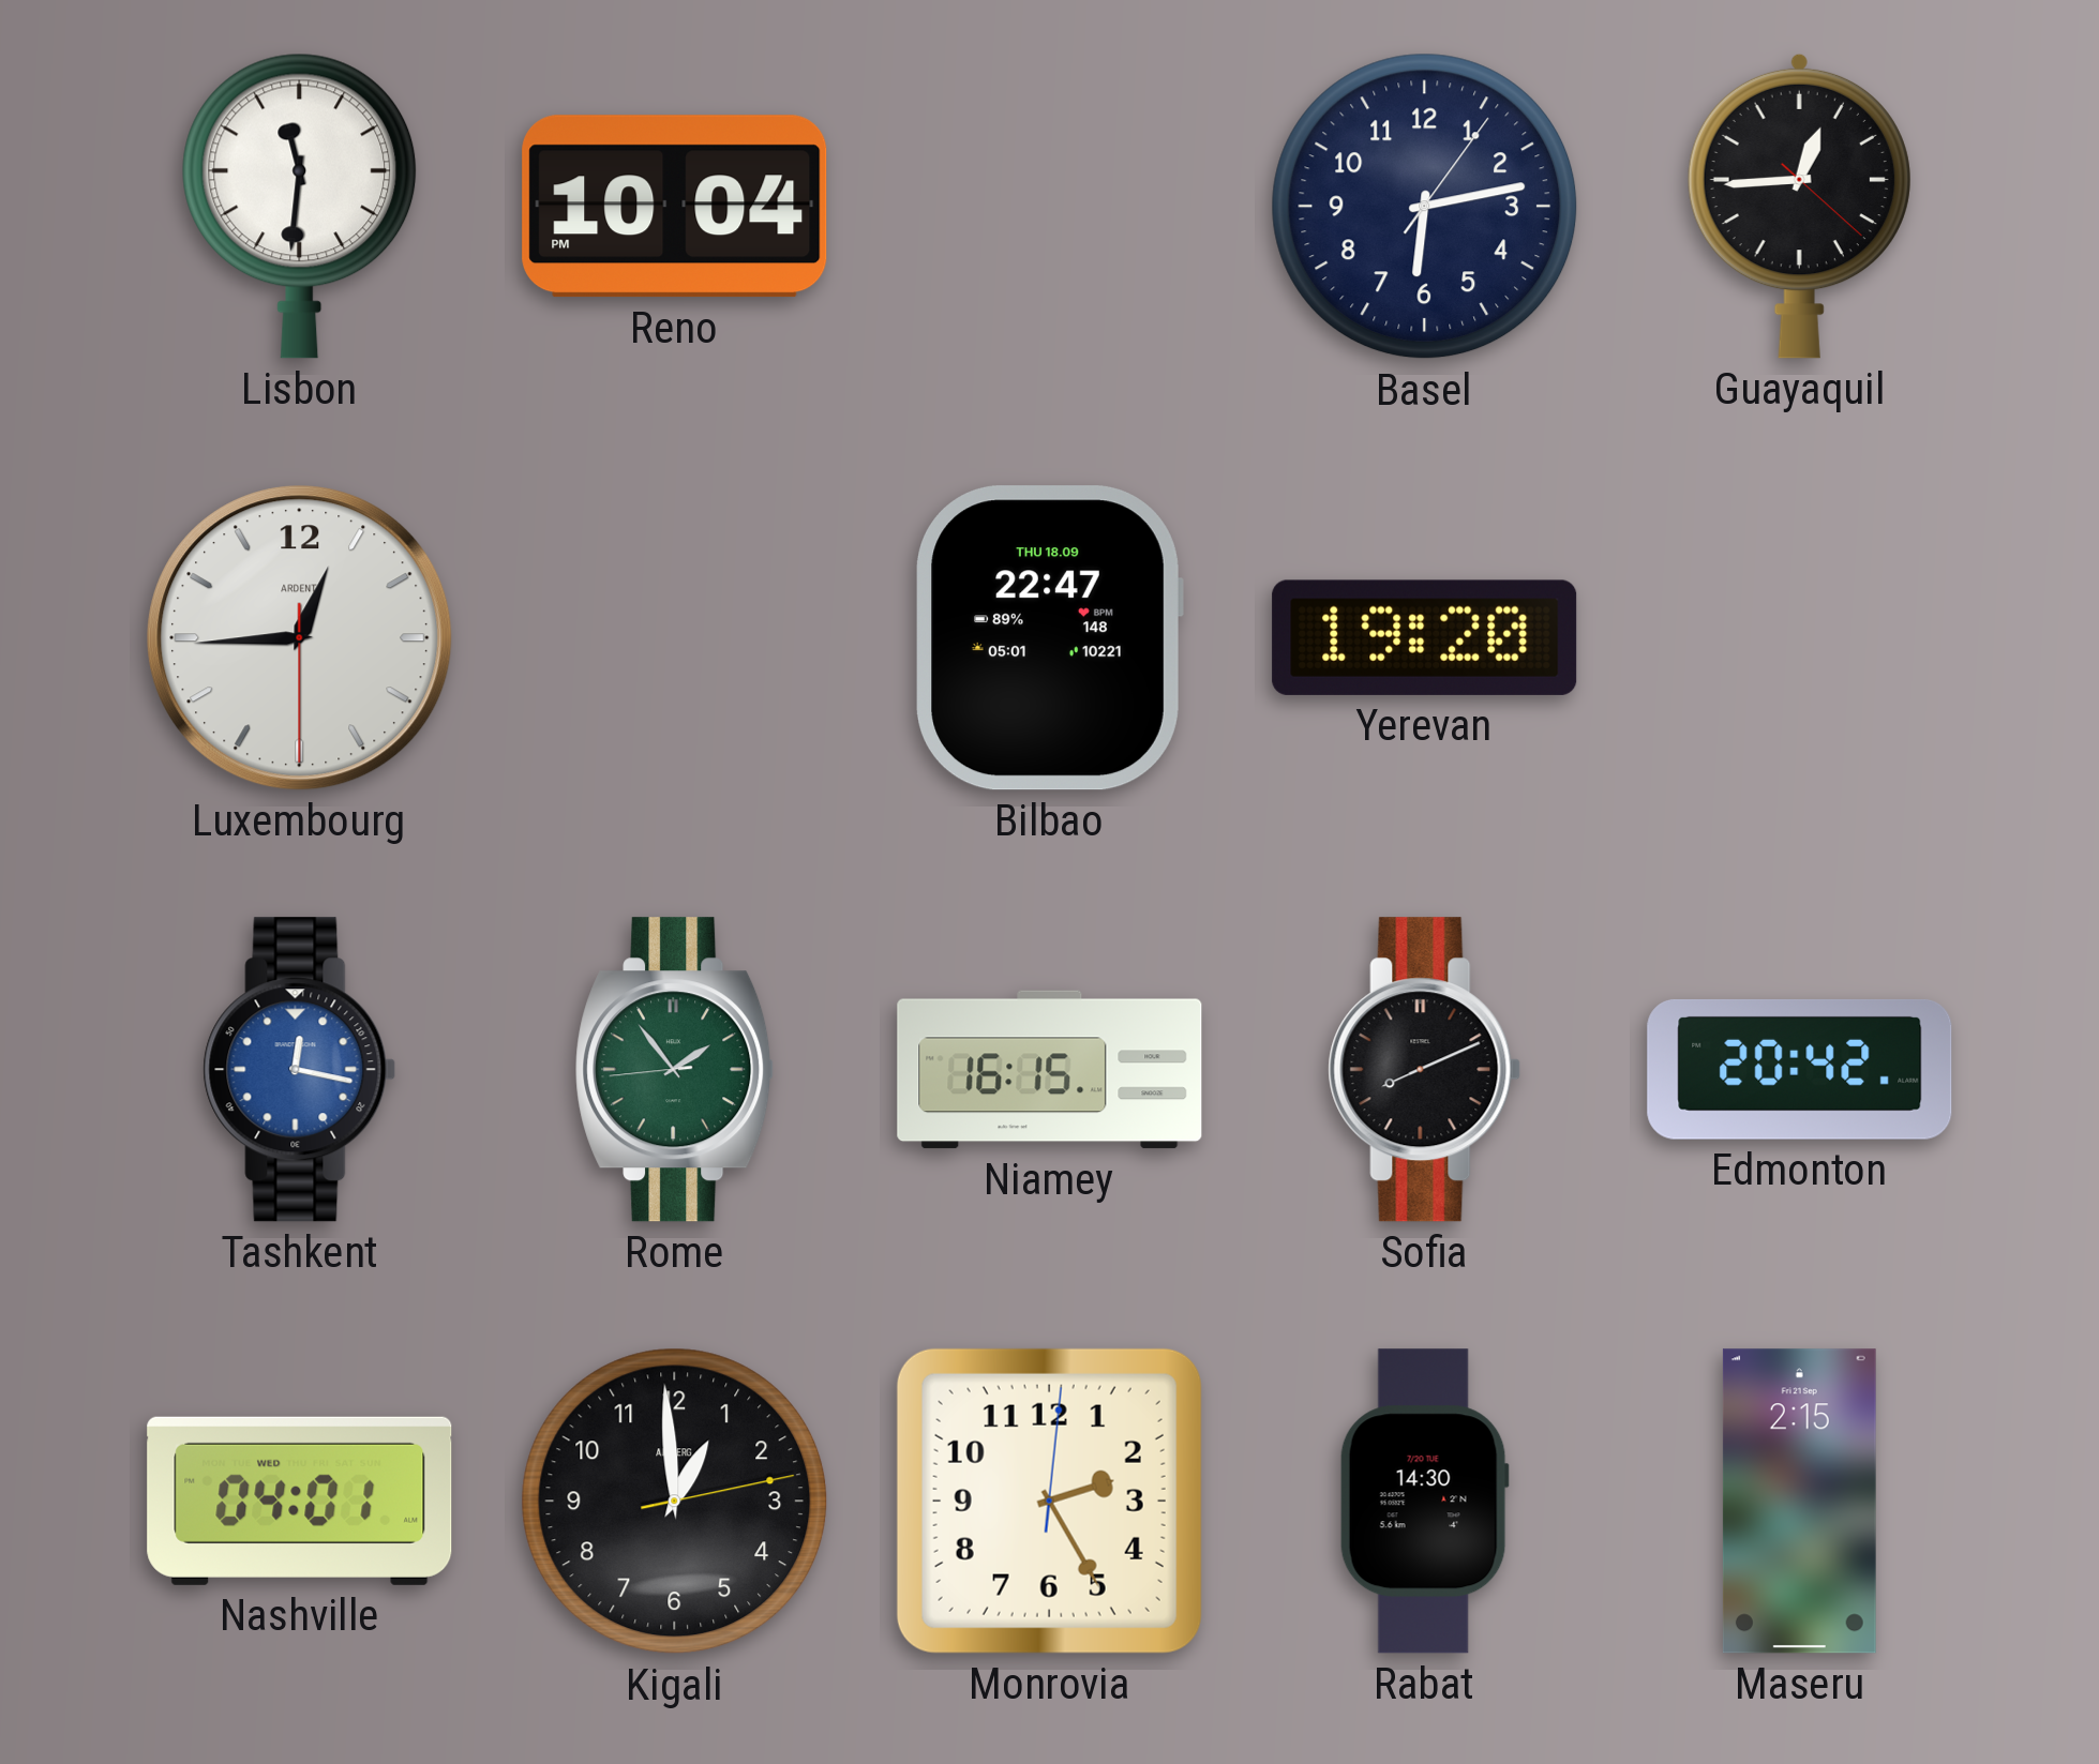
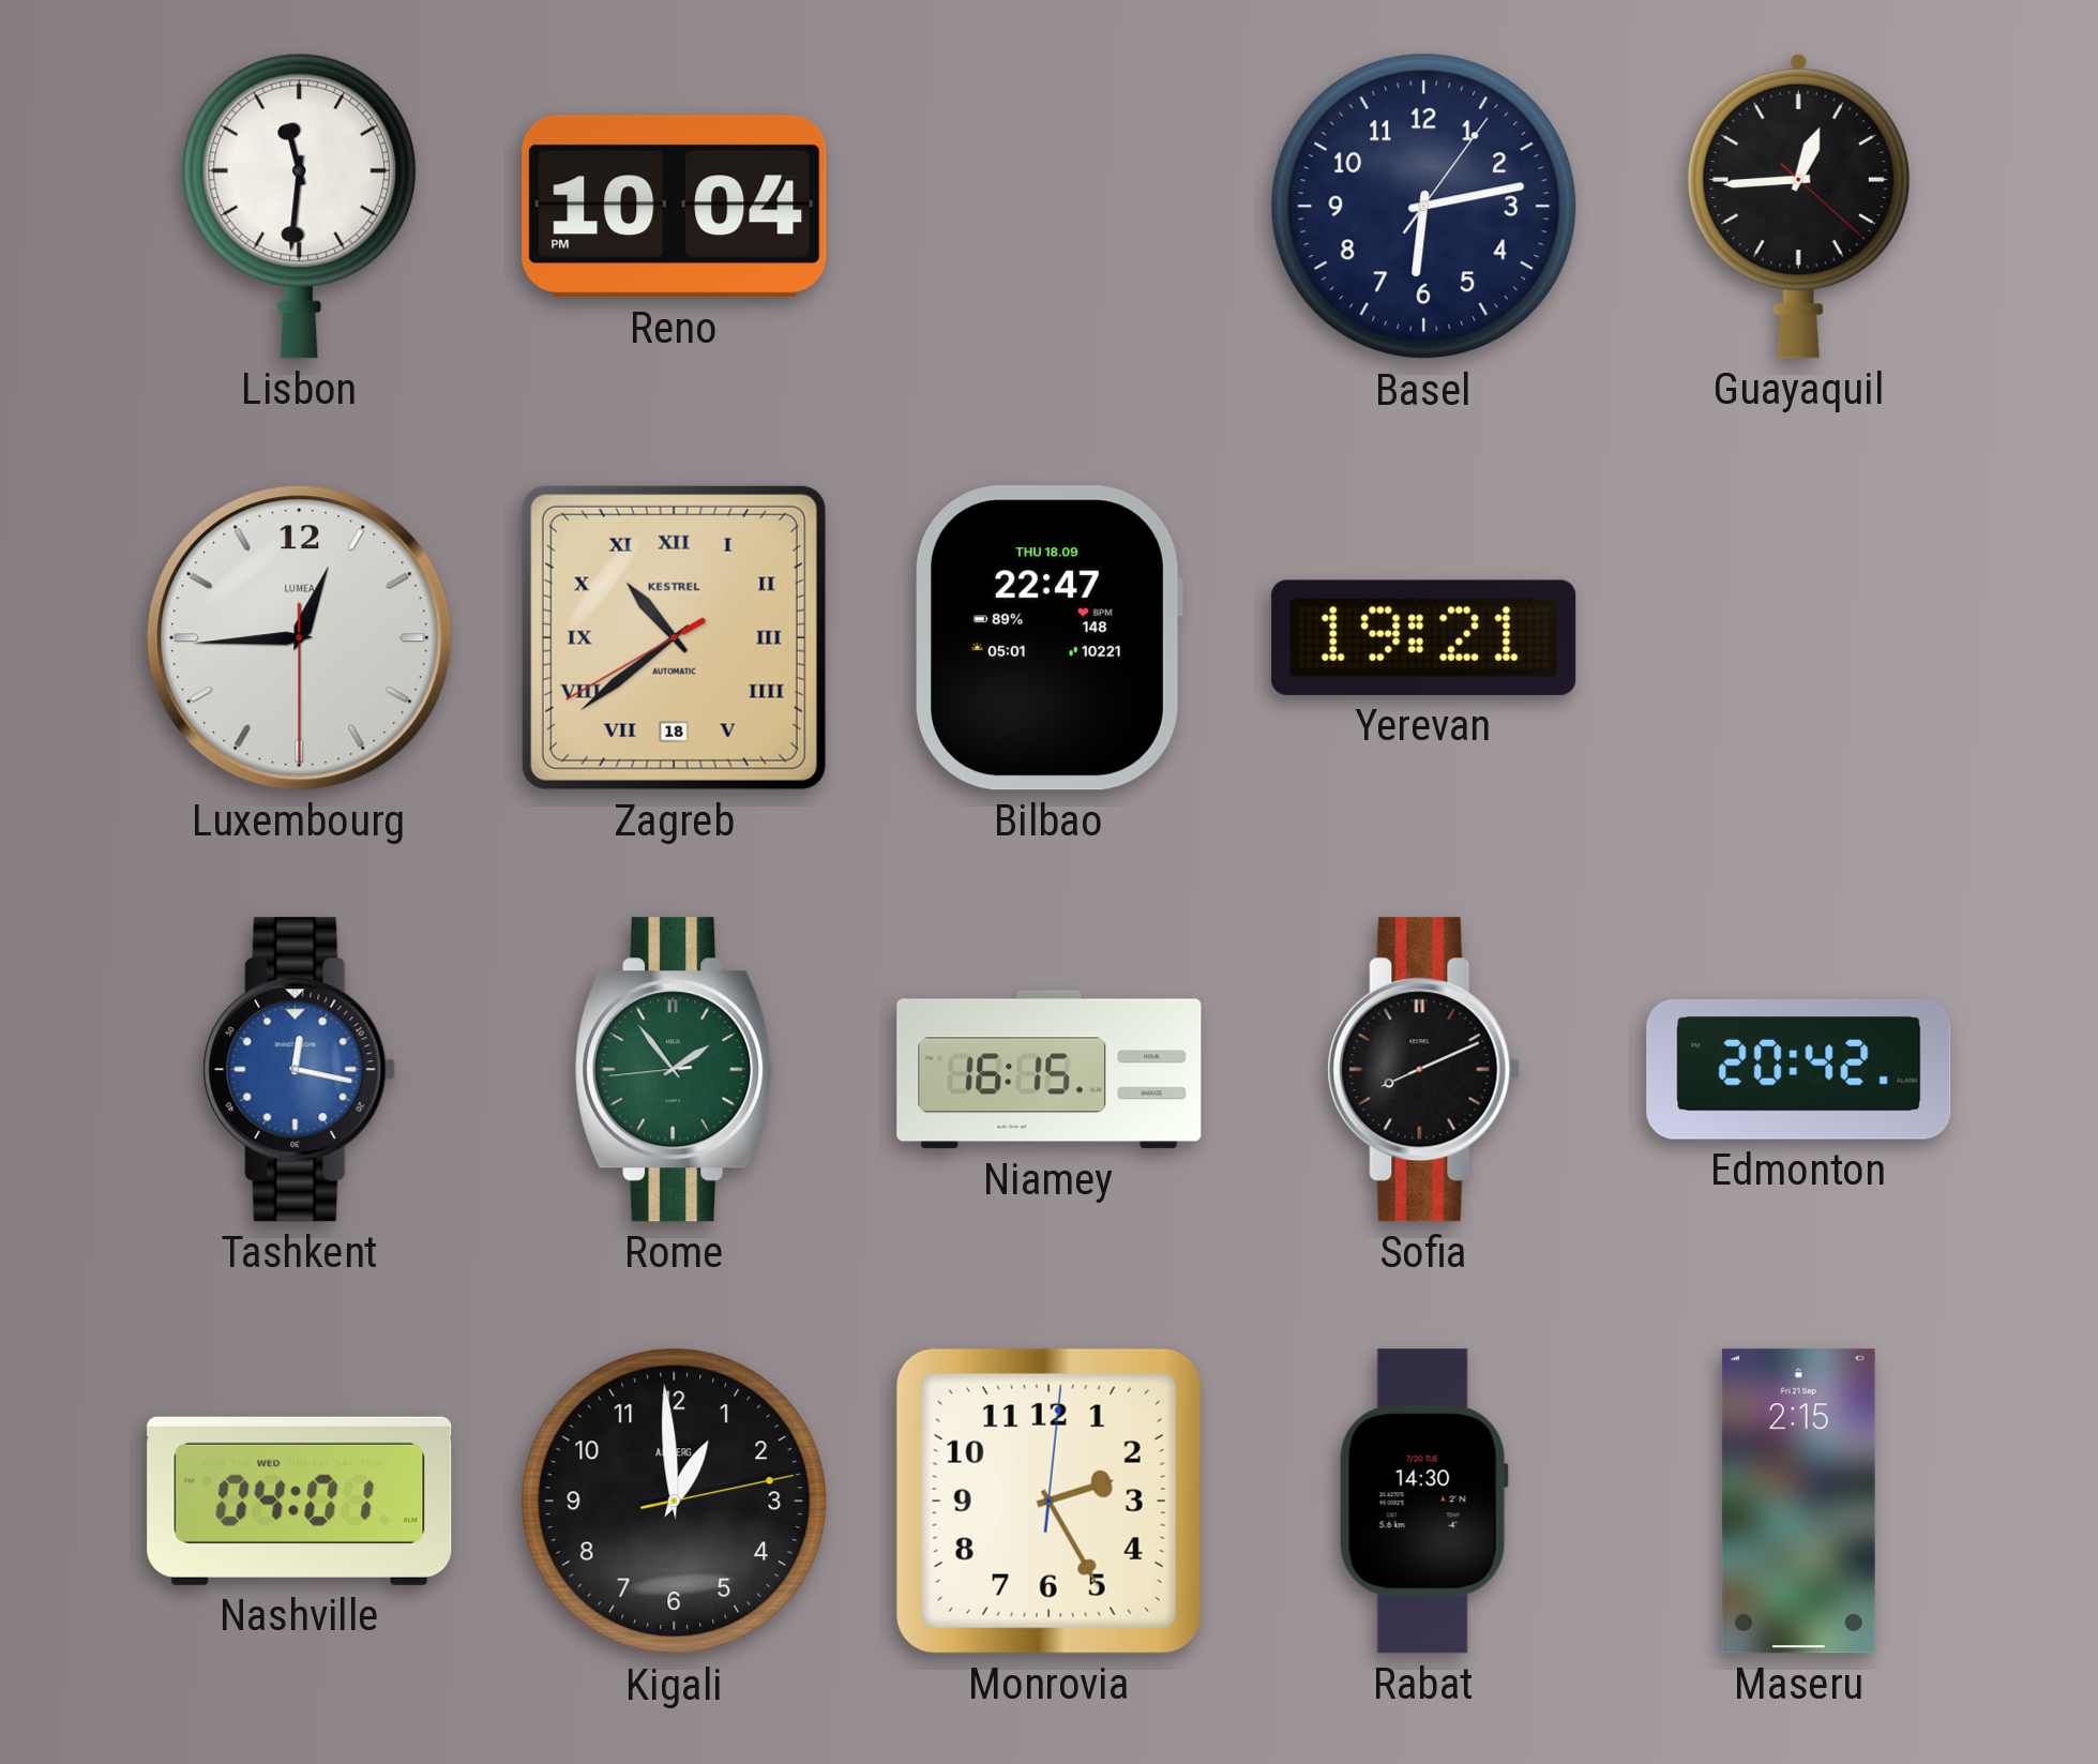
Luxembourg brand: ARDENT -> LUMEA
Zagreb: none -> 10:38
Yerevan: 19:20 -> 19:21
